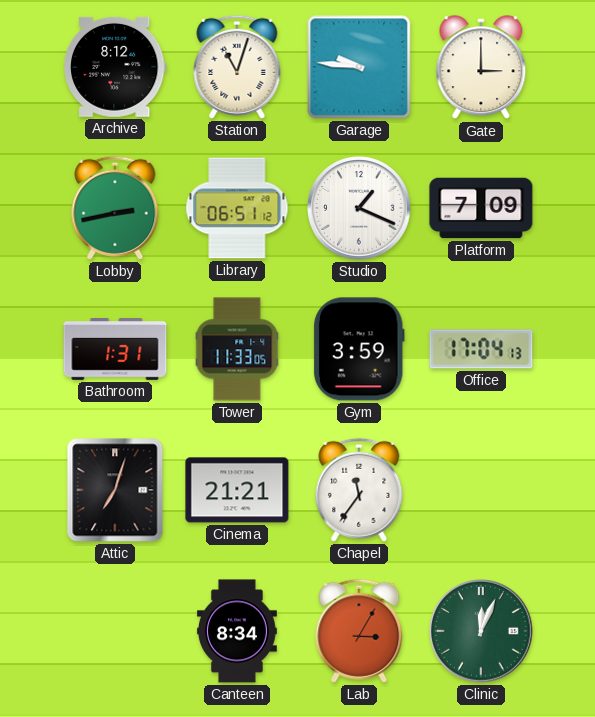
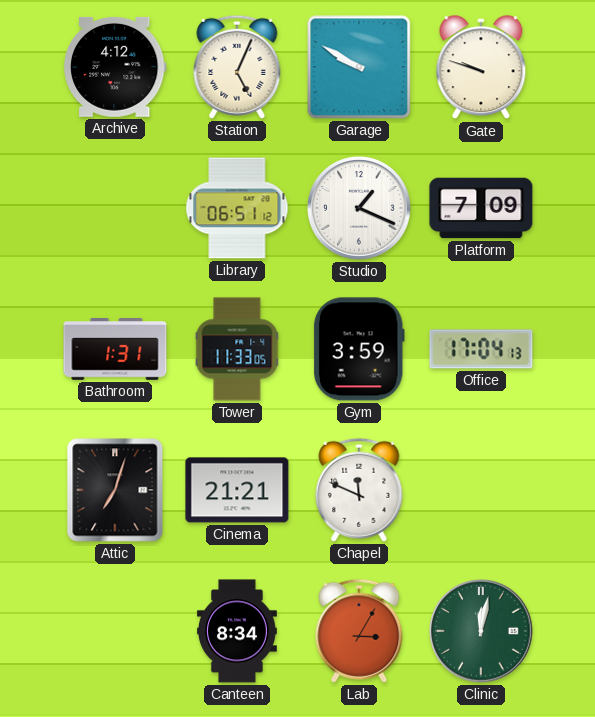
Archive: 8:12 -> 4:12
Station: 11:03 -> 5:04
Garage: 9:46 -> 9:50
Gate: 3:00 -> 9:48
Lobby: 2:43 -> none
Chapel: 11:36 -> 11:49
Clinic: 12:04 -> 12:02
